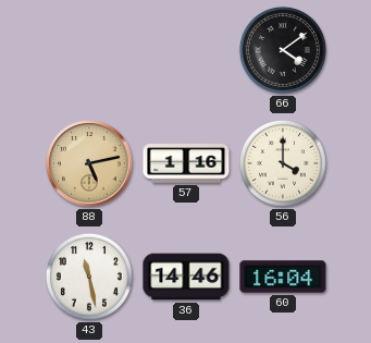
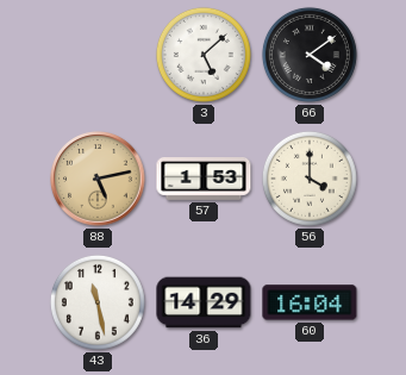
3: none -> 5:08
57: 1:16 -> 1:53
36: 14:46 -> 14:29
